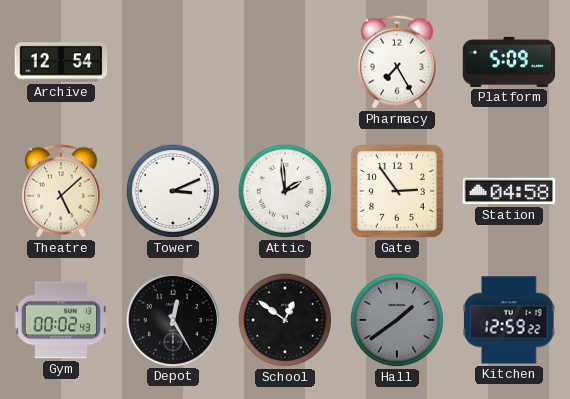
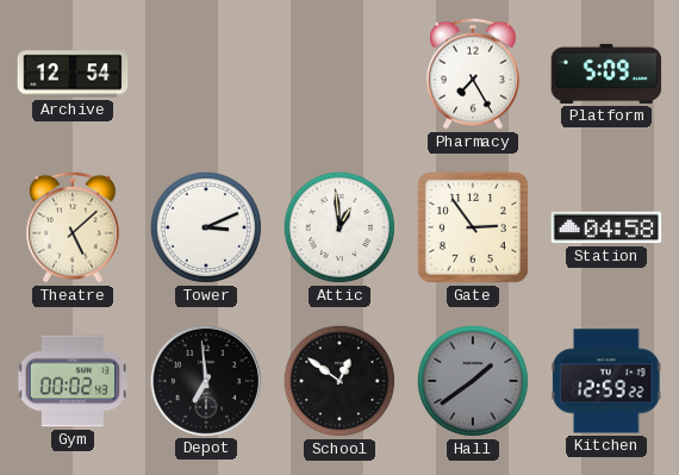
Attic: 1:59 -> 12:59
Depot: 12:25 -> 6:59
